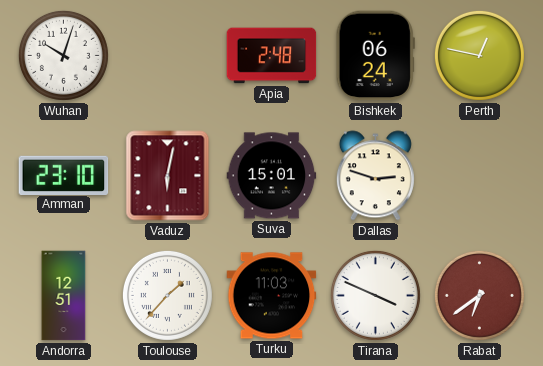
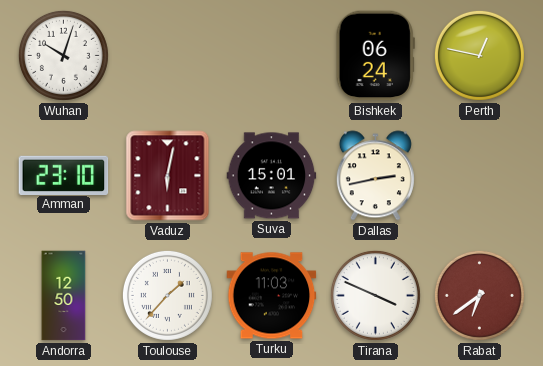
Apia: 2:48 -> none
Dallas: 2:48 -> 2:43
Andorra: 12:51 -> 12:50
